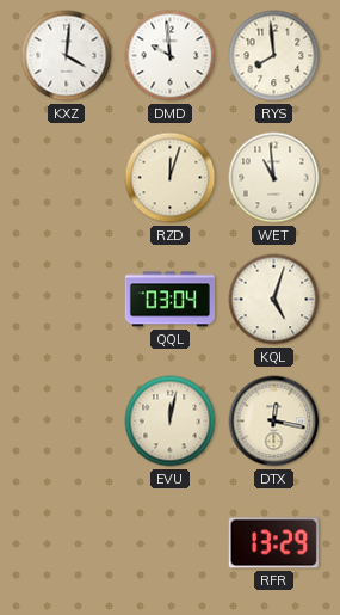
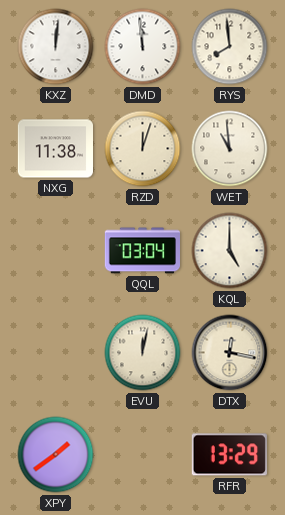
KXZ: 4:01 -> 12:01
DMD: 9:59 -> 11:59
NXG: none -> 11:38
KQL: 5:03 -> 5:00
XPY: none -> 1:39
